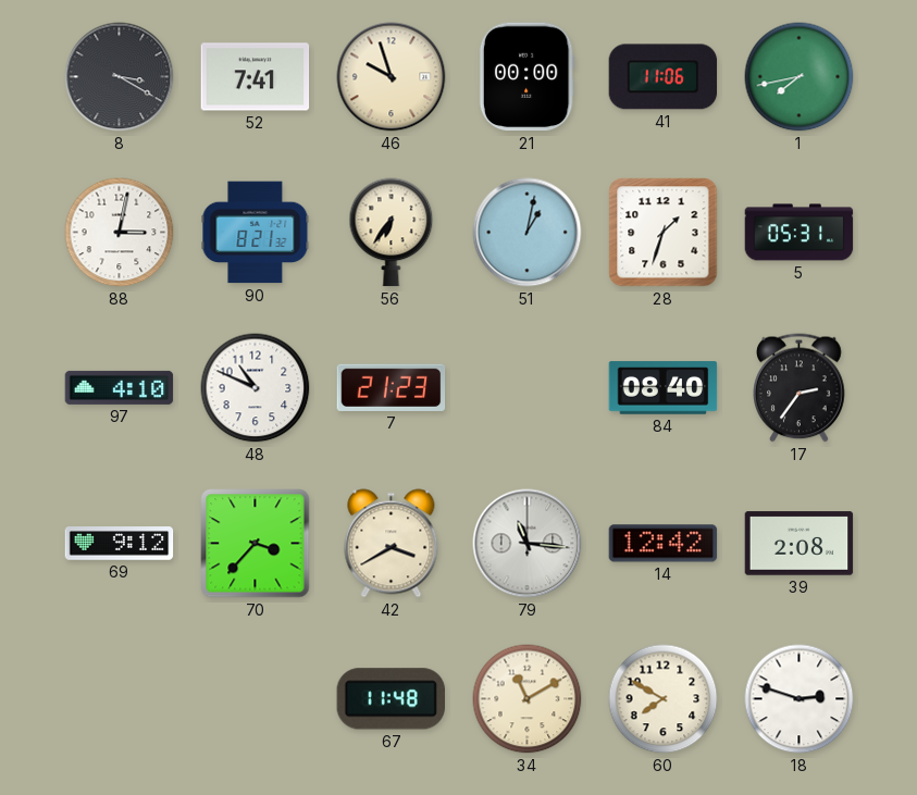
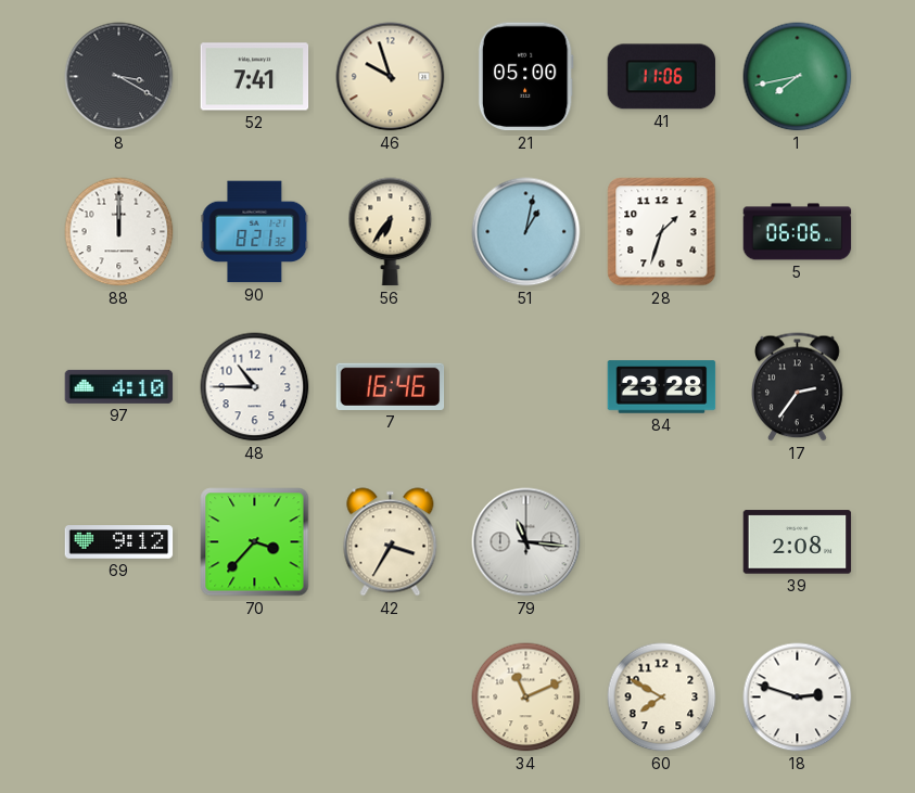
21: 00:00 -> 05:00
88: 3:02 -> 12:00
5: 05:31 -> 06:06
48: 10:49 -> 10:45
7: 21:23 -> 16:46
84: 08:40 -> 23:28
42: 3:40 -> 3:35
14: 12:42 -> none
67: 11:48 -> none
34: 11:10 -> 11:11
